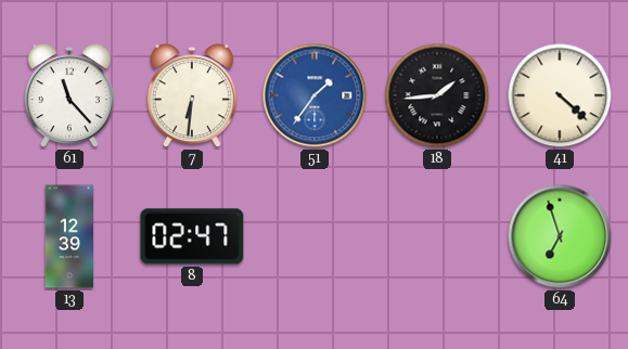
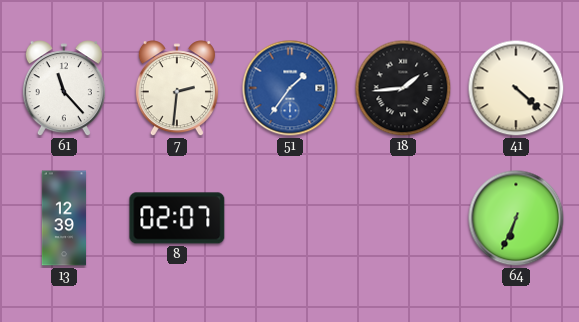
7: 6:31 -> 2:31
8: 02:47 -> 02:07
64: 6:57 -> 6:34
